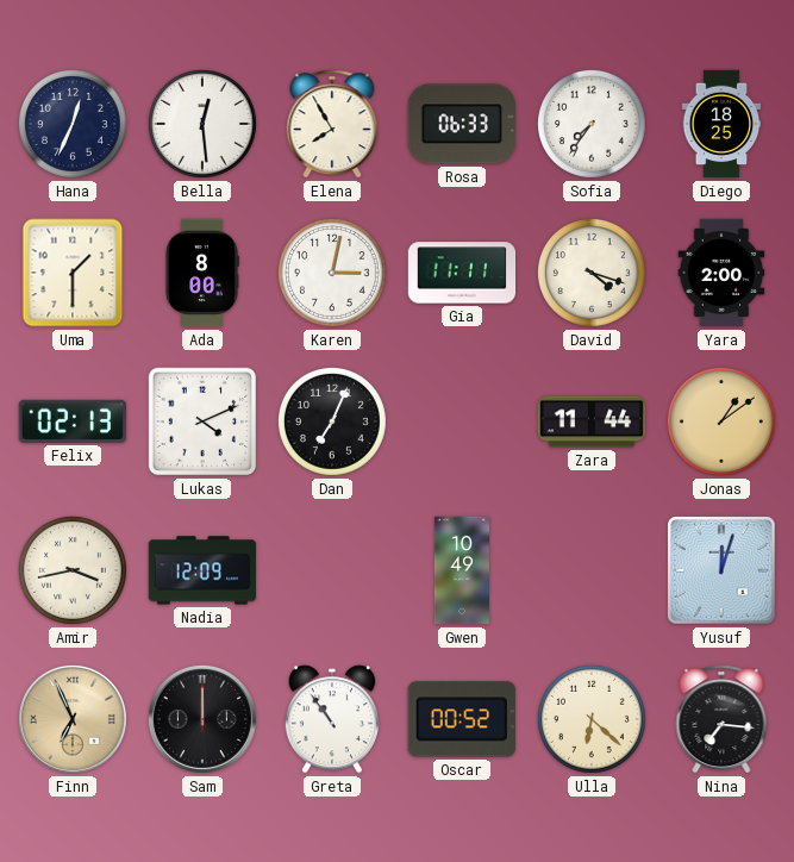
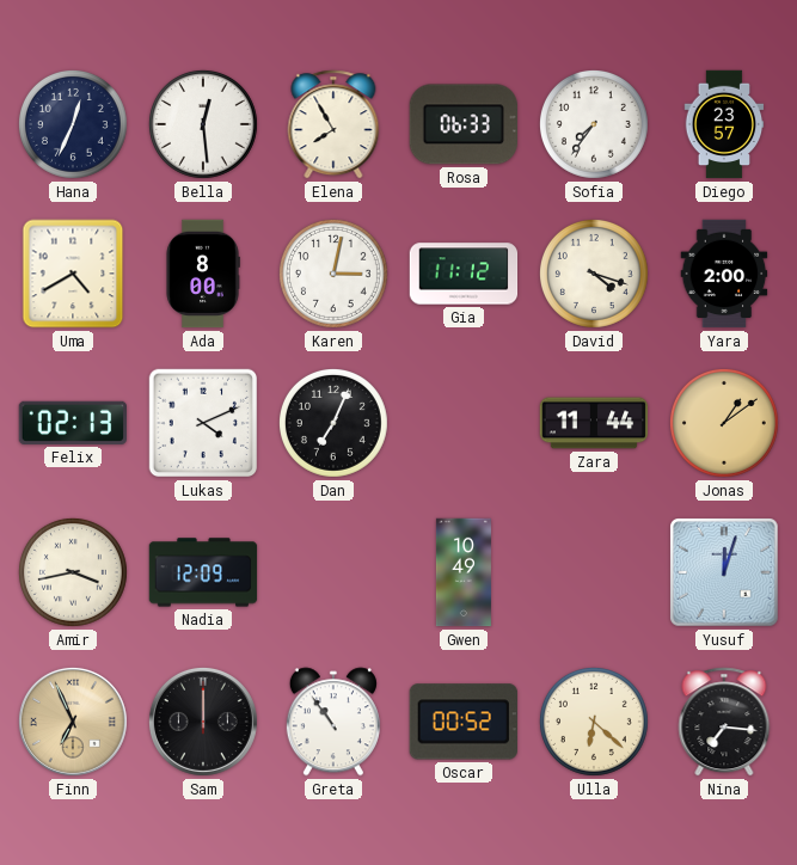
Diego: 18:25 -> 23:57
Uma: 1:30 -> 4:40
Gia: 11:11 -> 11:12
